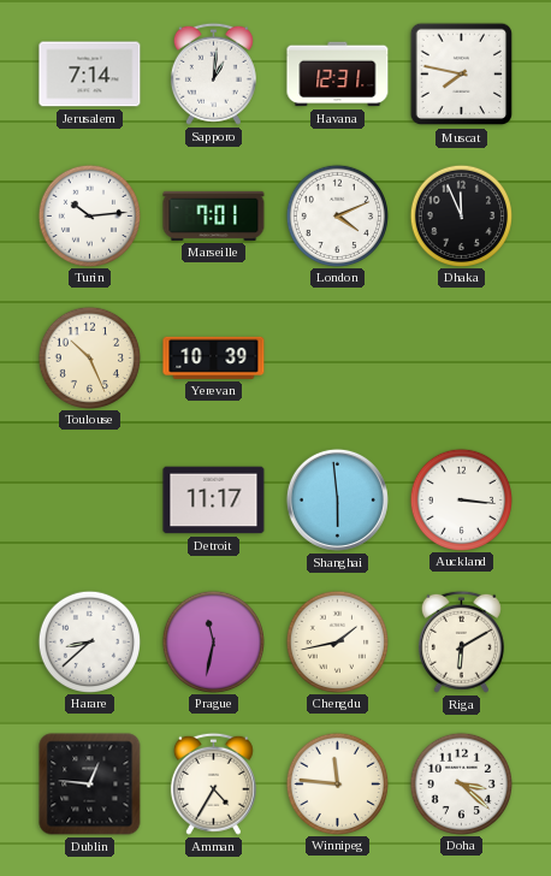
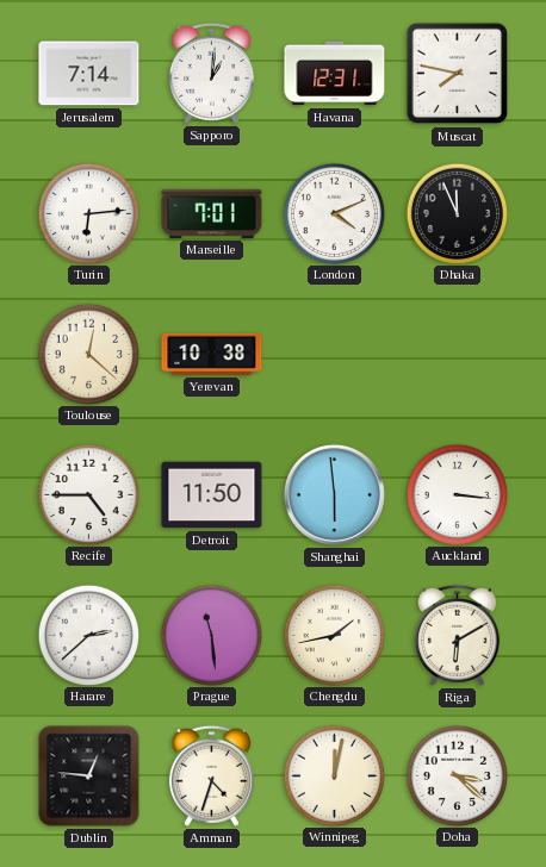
Turin: 10:14 -> 6:14
Toulouse: 10:26 -> 12:22
Yerevan: 10:39 -> 10:38
Recife: none -> 4:45
Detroit: 11:17 -> 11:50
Harare: 8:38 -> 2:38
Prague: 11:32 -> 11:29
Amman: 4:35 -> 4:33
Winnipeg: 11:46 -> 12:02
